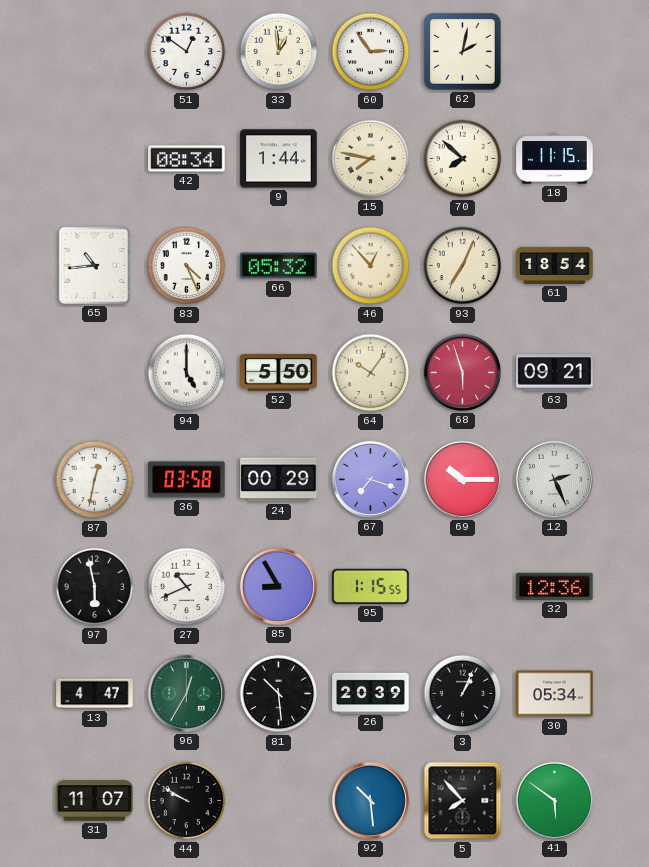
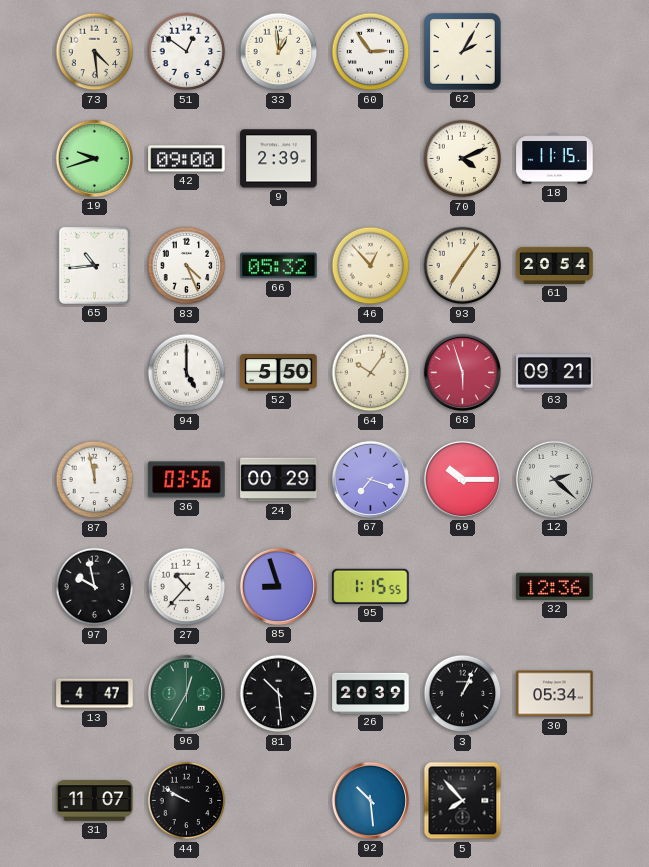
73: none -> 4:29
62: 2:02 -> 2:05
19: none -> 9:42
42: 08:34 -> 09:00
9: 1:44 -> 2:39
15: 7:47 -> none
70: 7:52 -> 4:11
93: 7:04 -> 7:06
61: 18:54 -> 20:54
87: 12:32 -> 11:58
36: 03:58 -> 03:56
12: 2:26 -> 2:22
97: 5:58 -> 9:58
27: 10:41 -> 10:37
85: 8:55 -> 8:57
41: 5:51 -> none
